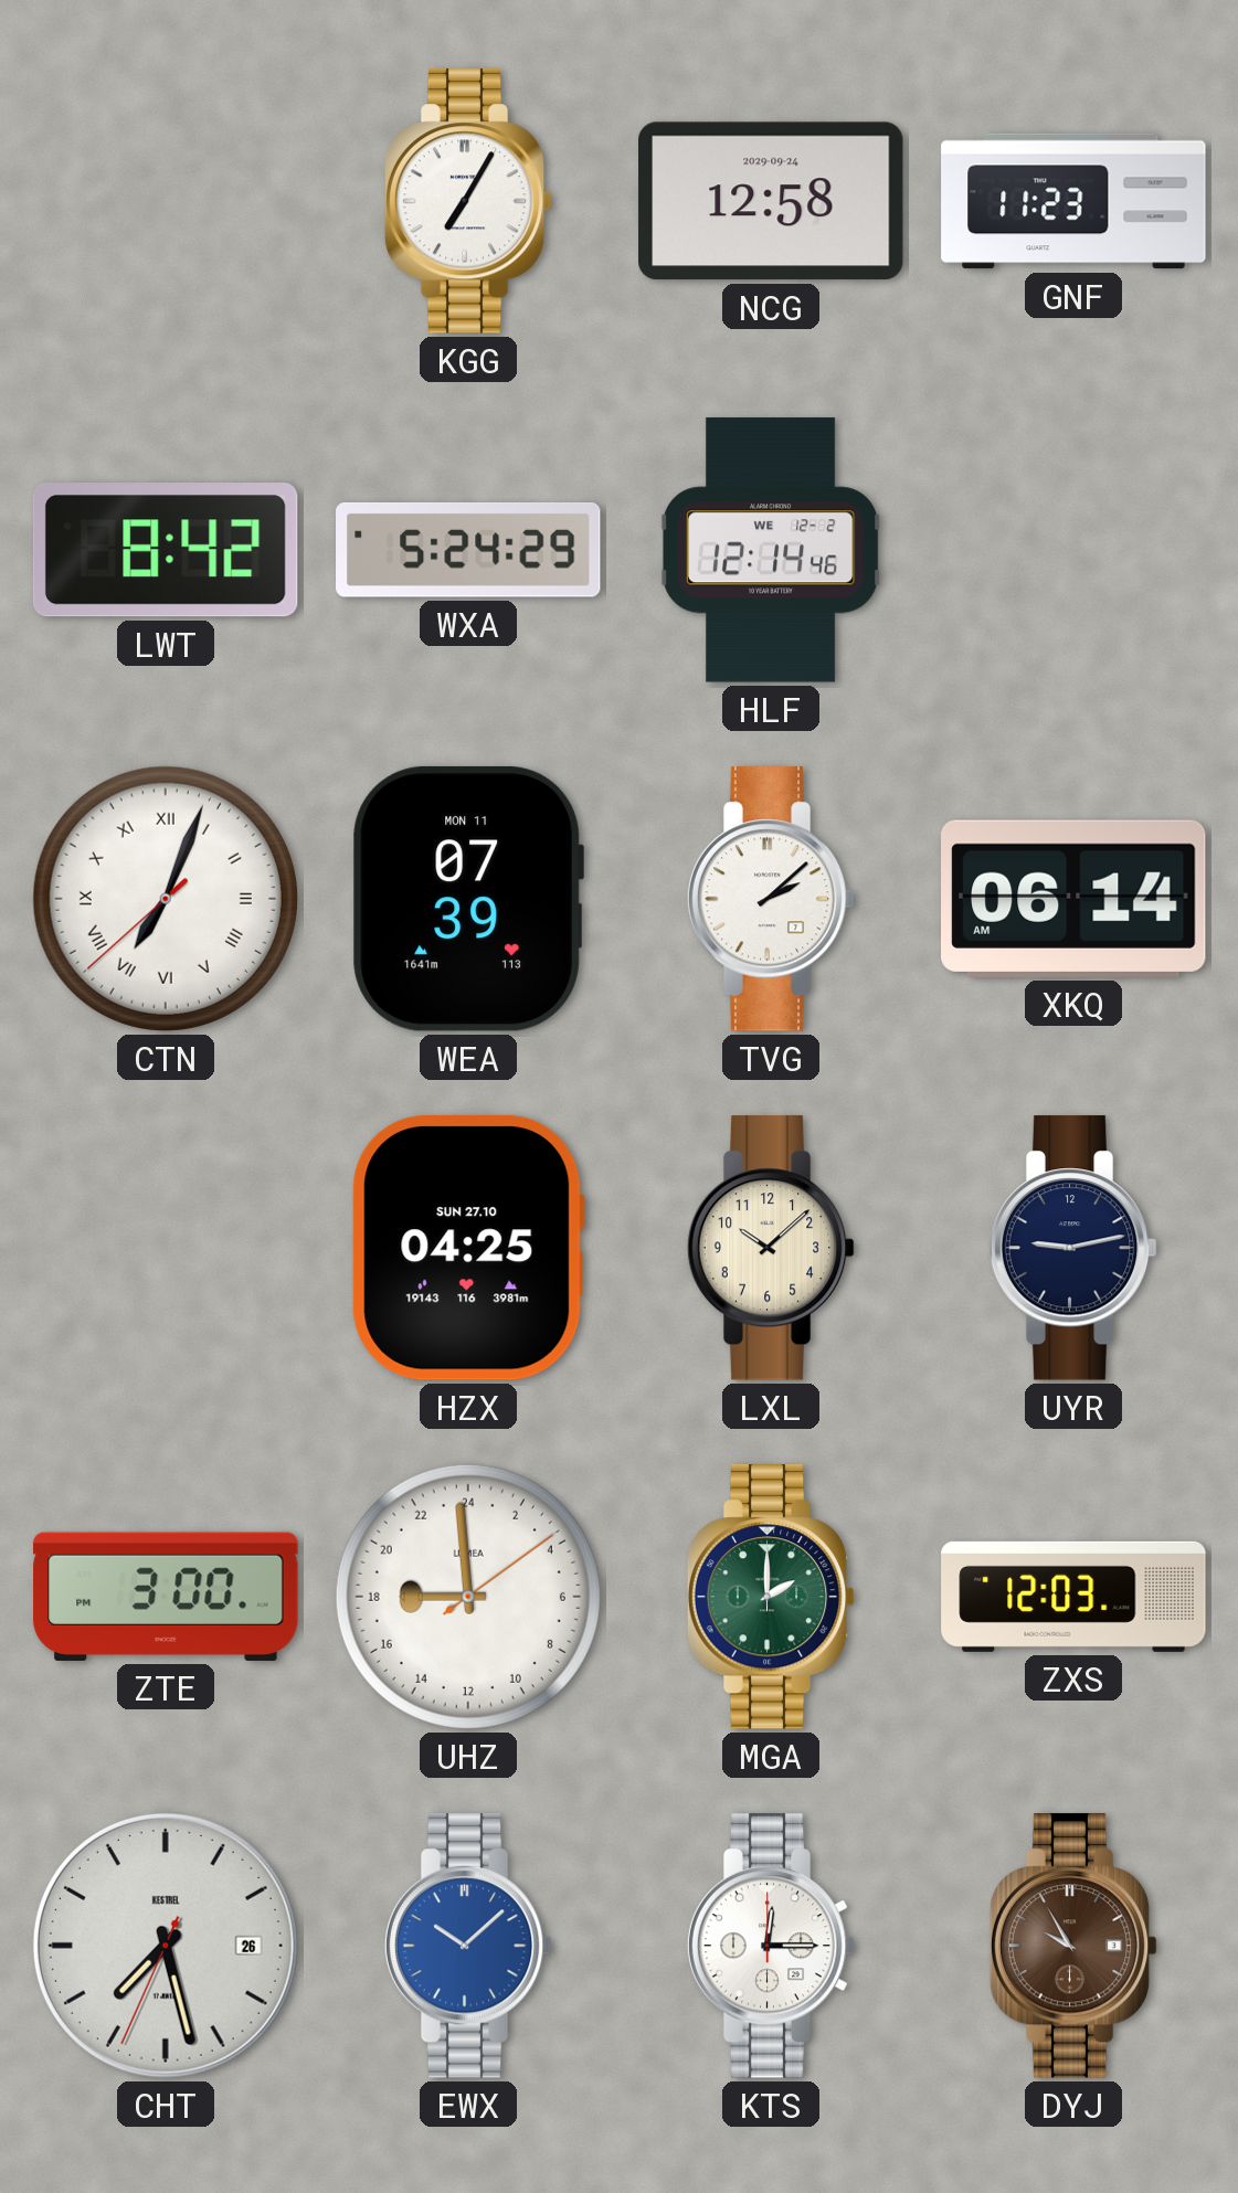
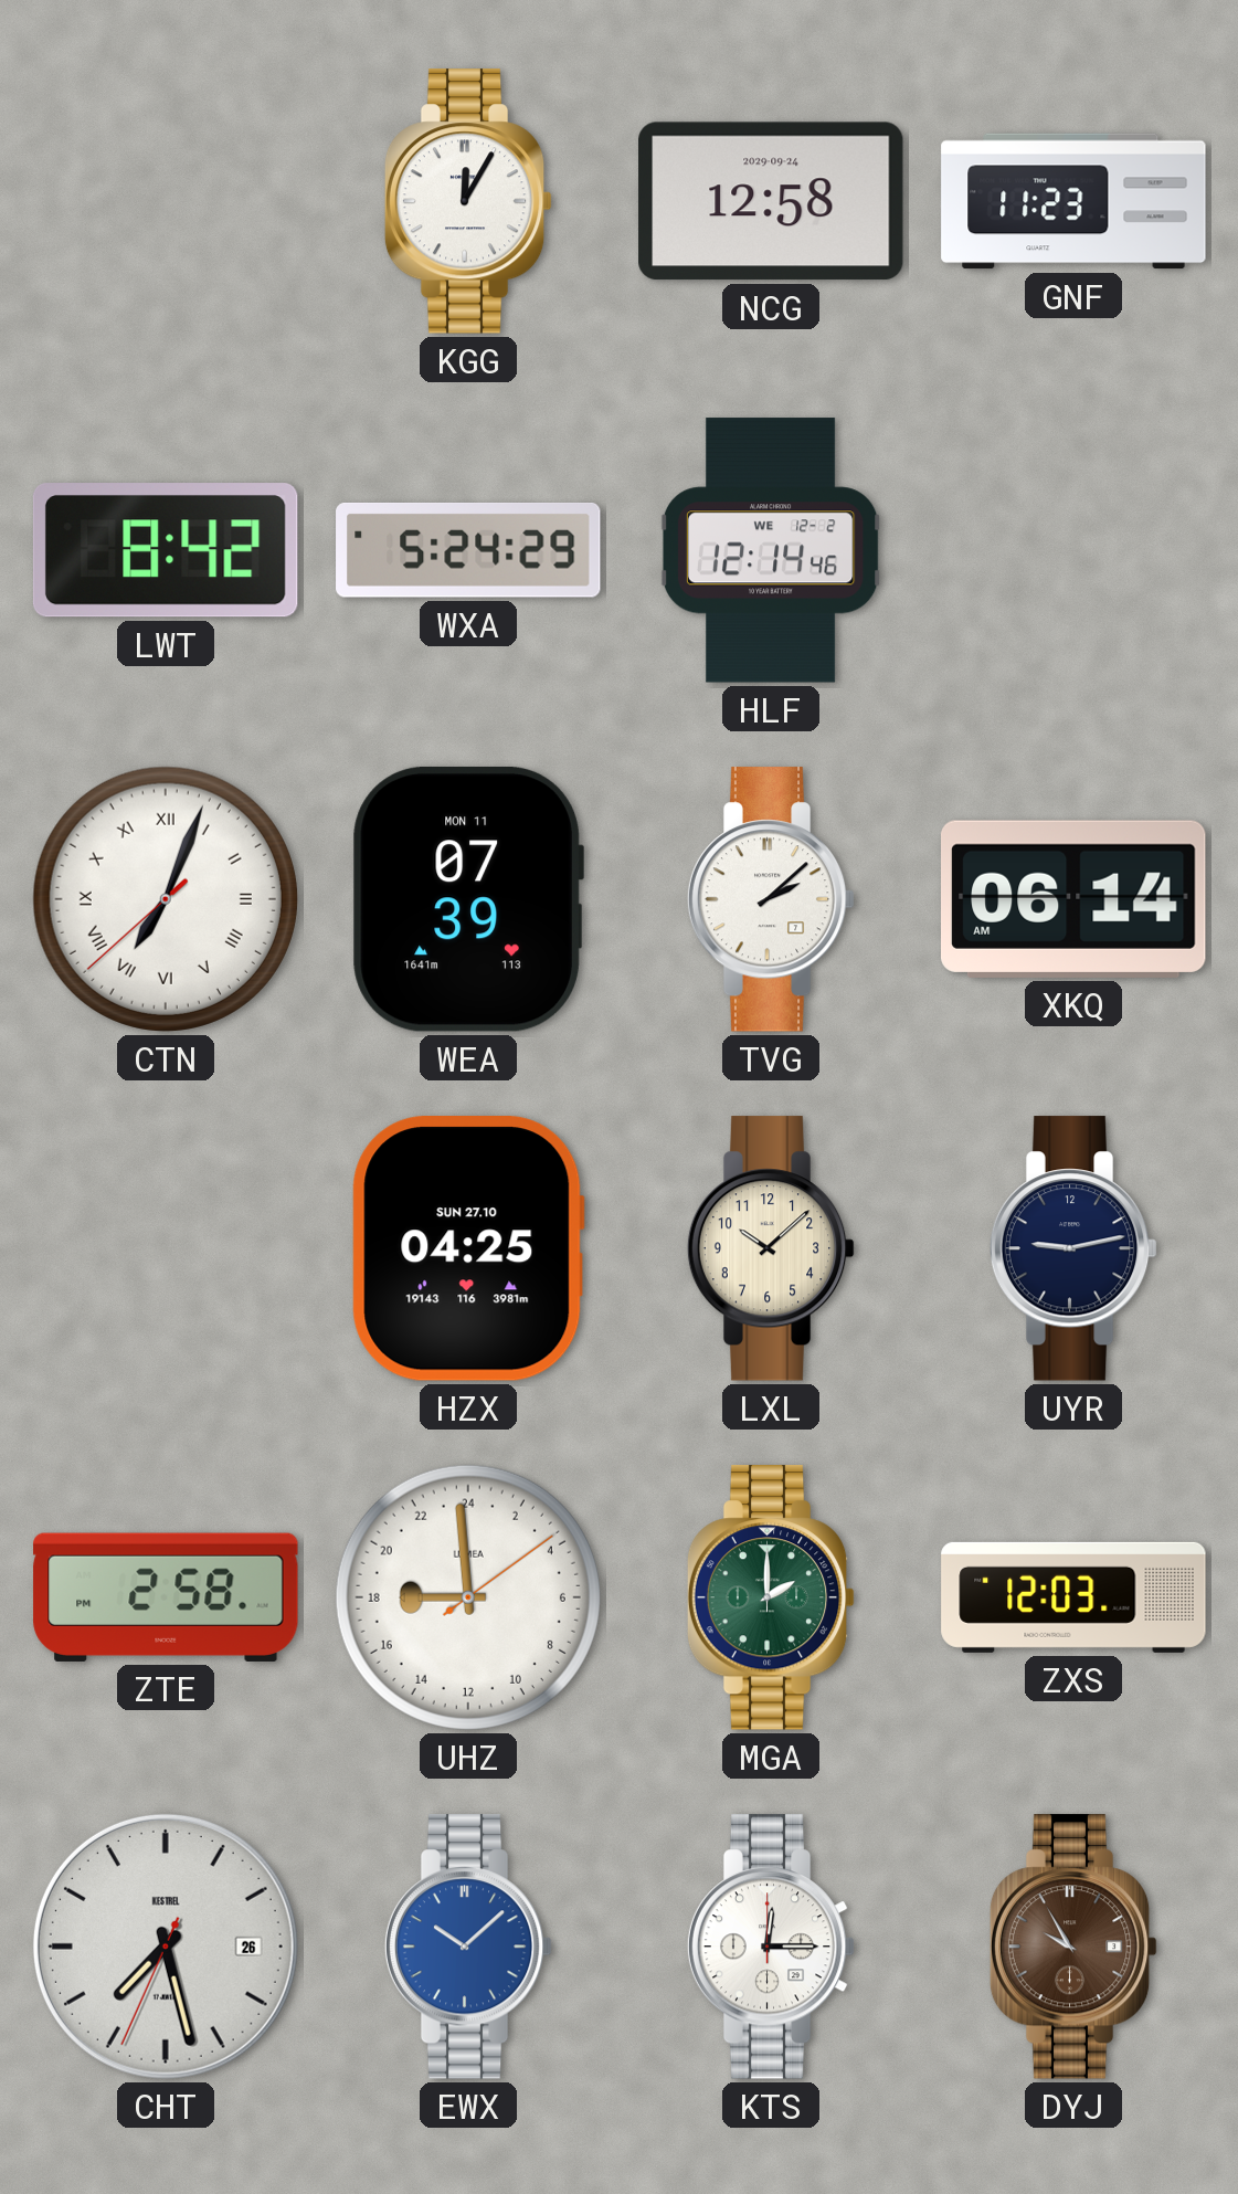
KGG: 7:05 -> 12:05
ZTE: 3:00 -> 2:58
